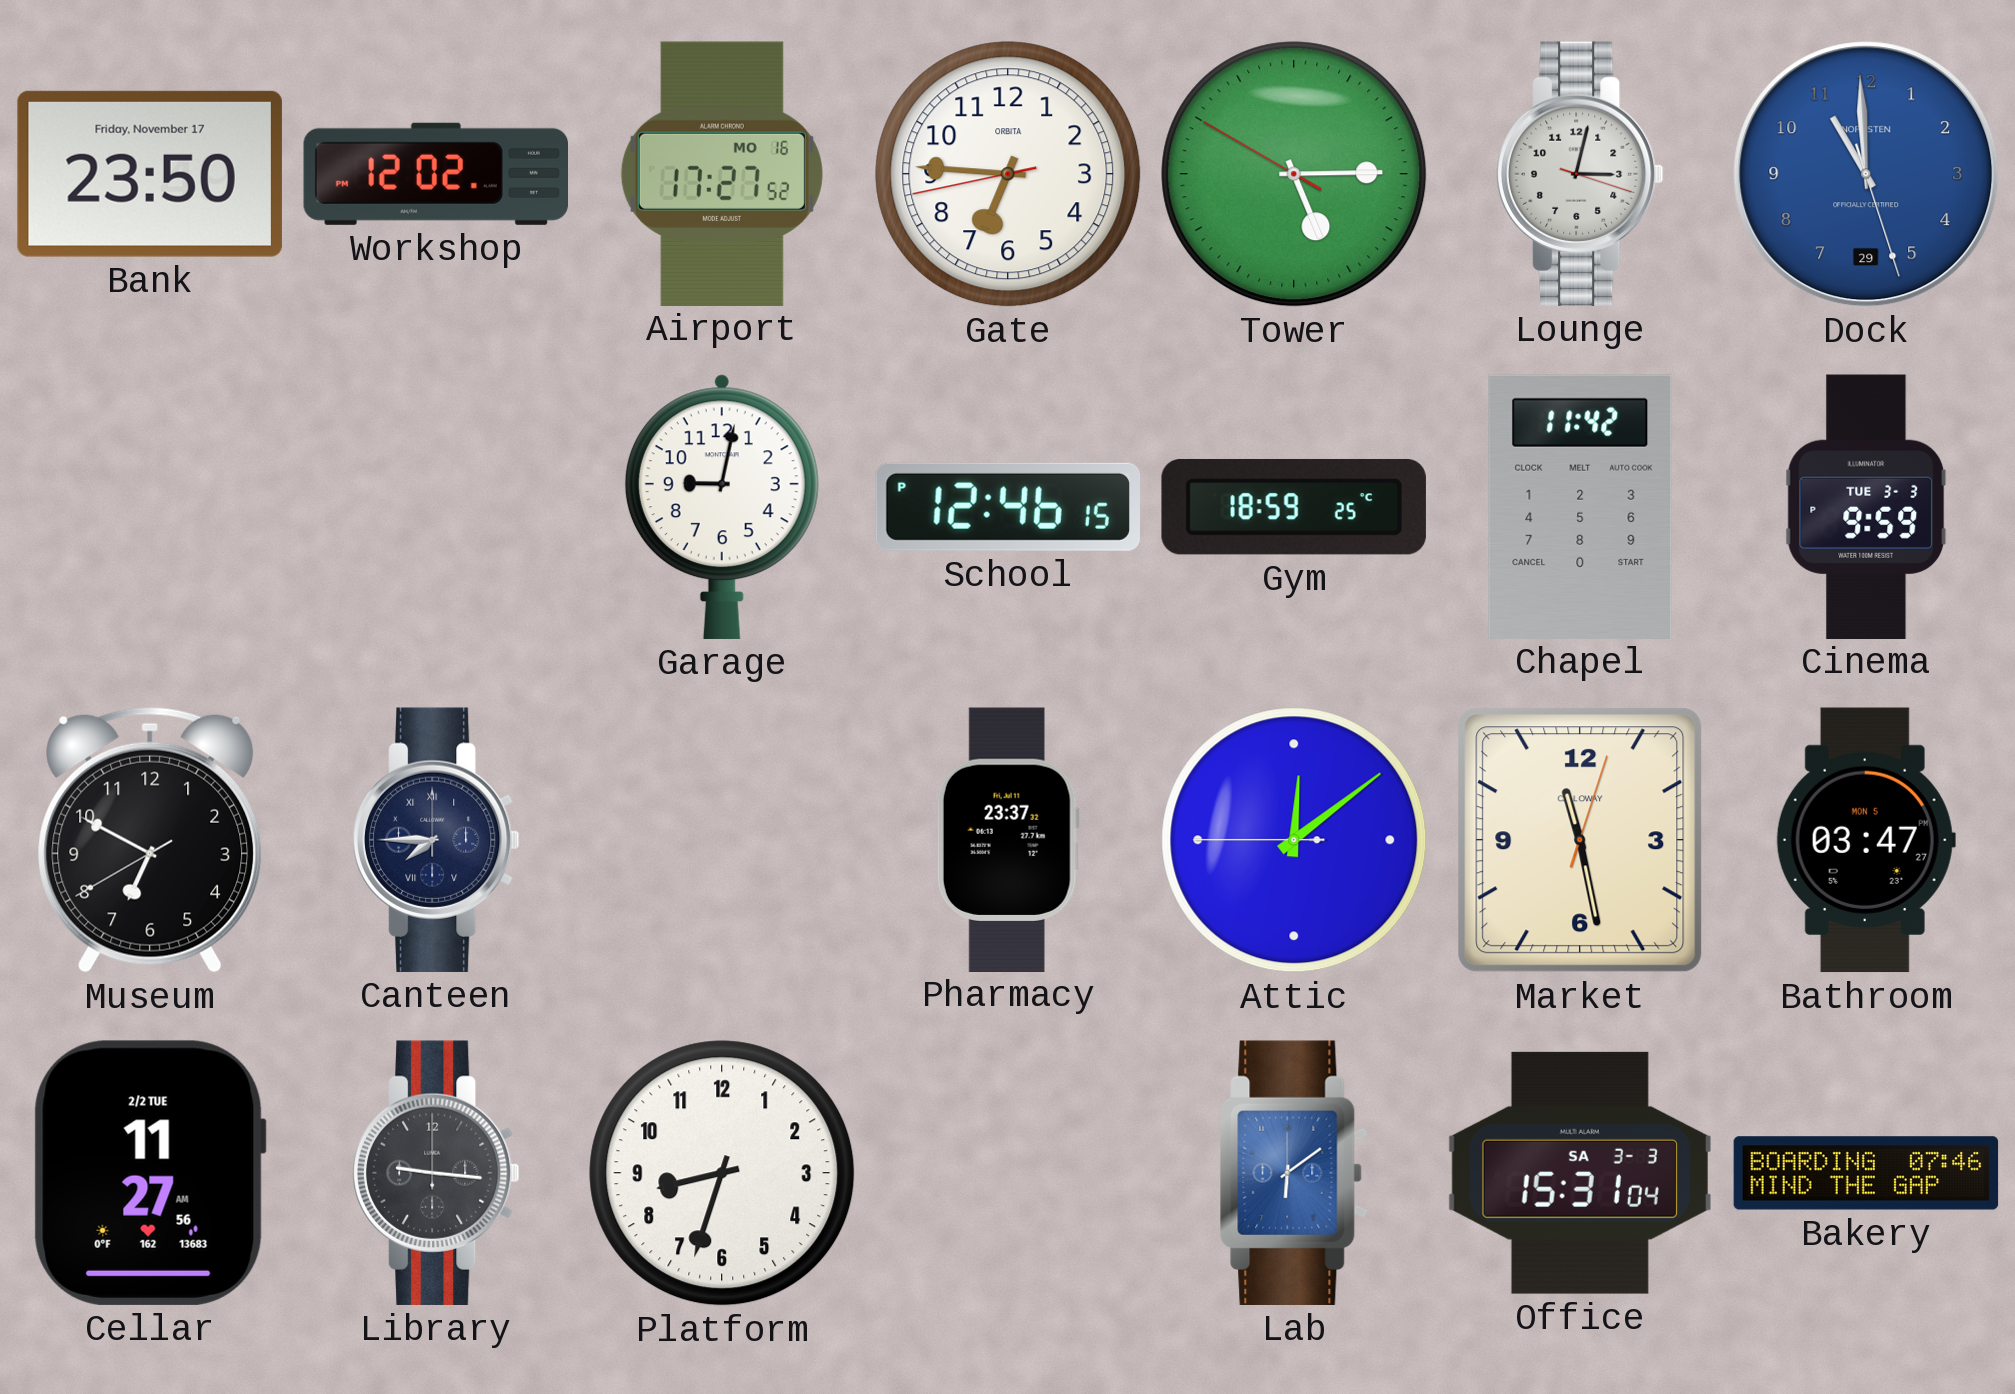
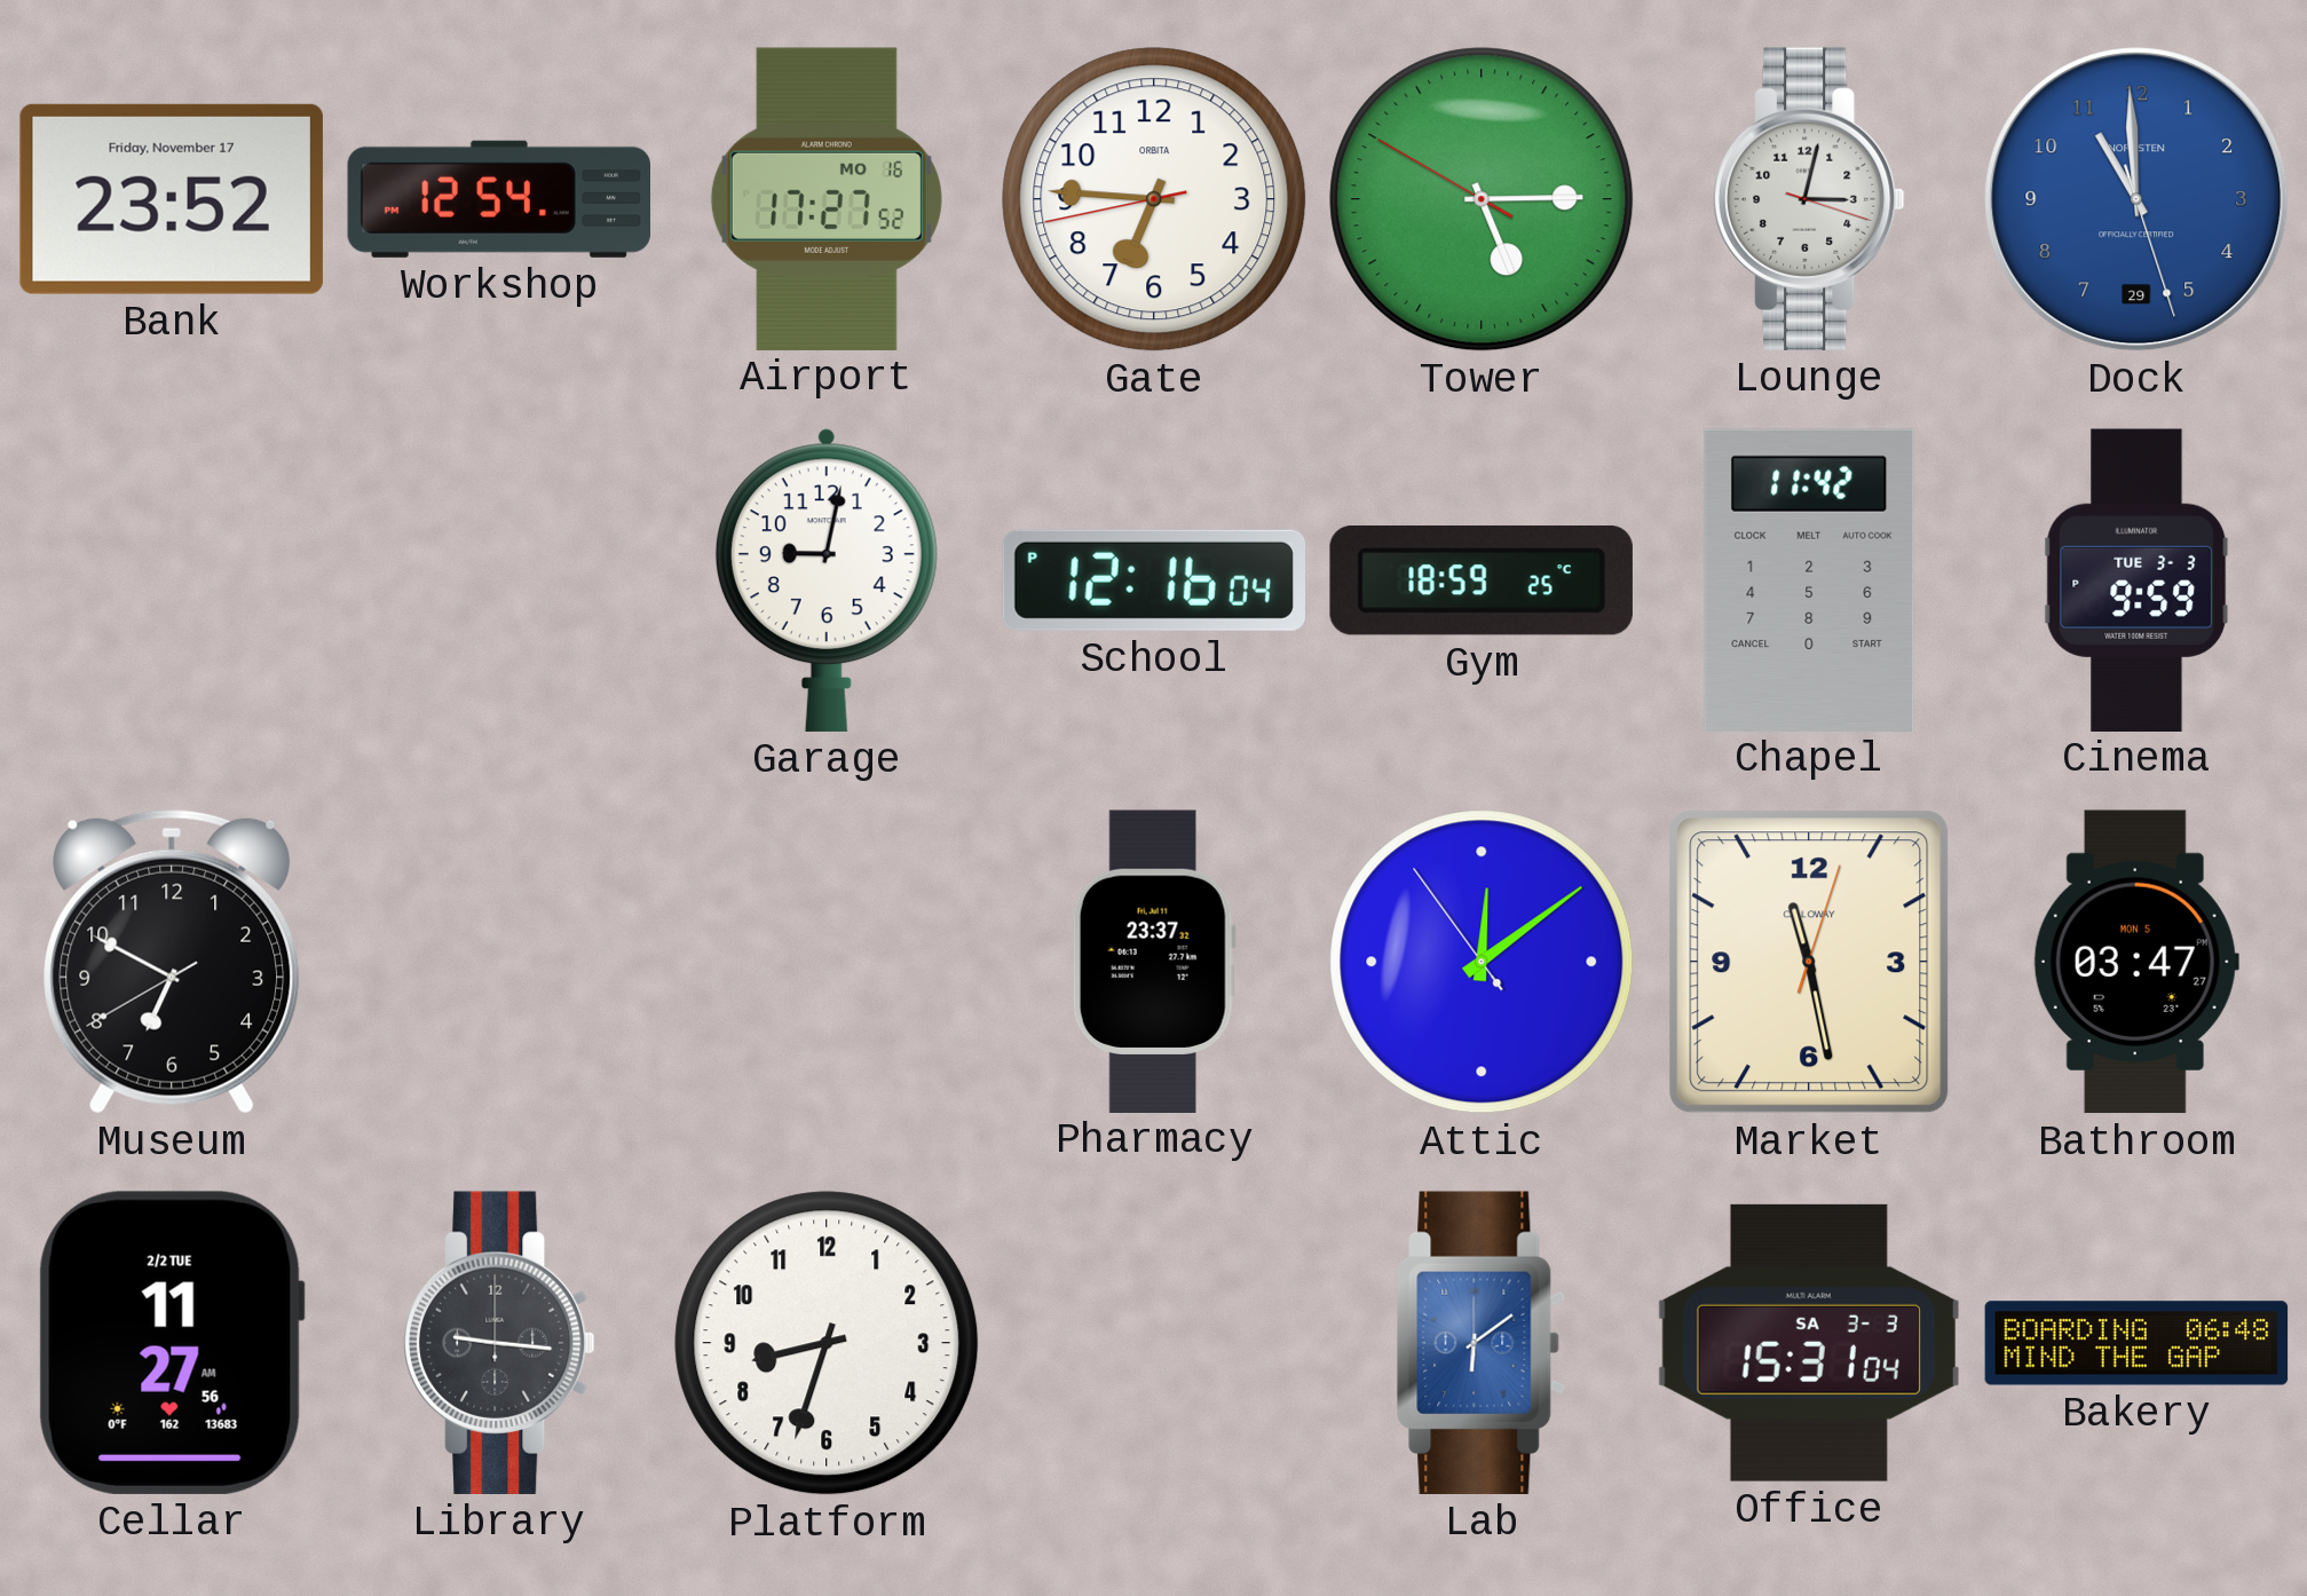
Bank: 23:50 -> 23:52
Workshop: 12:02 -> 12:54
School: 12:46 -> 12:16
Canteen: 7:45 -> none
Attic: 12:08:45 -> 12:08:54
Bakery: 07:46 -> 06:48
